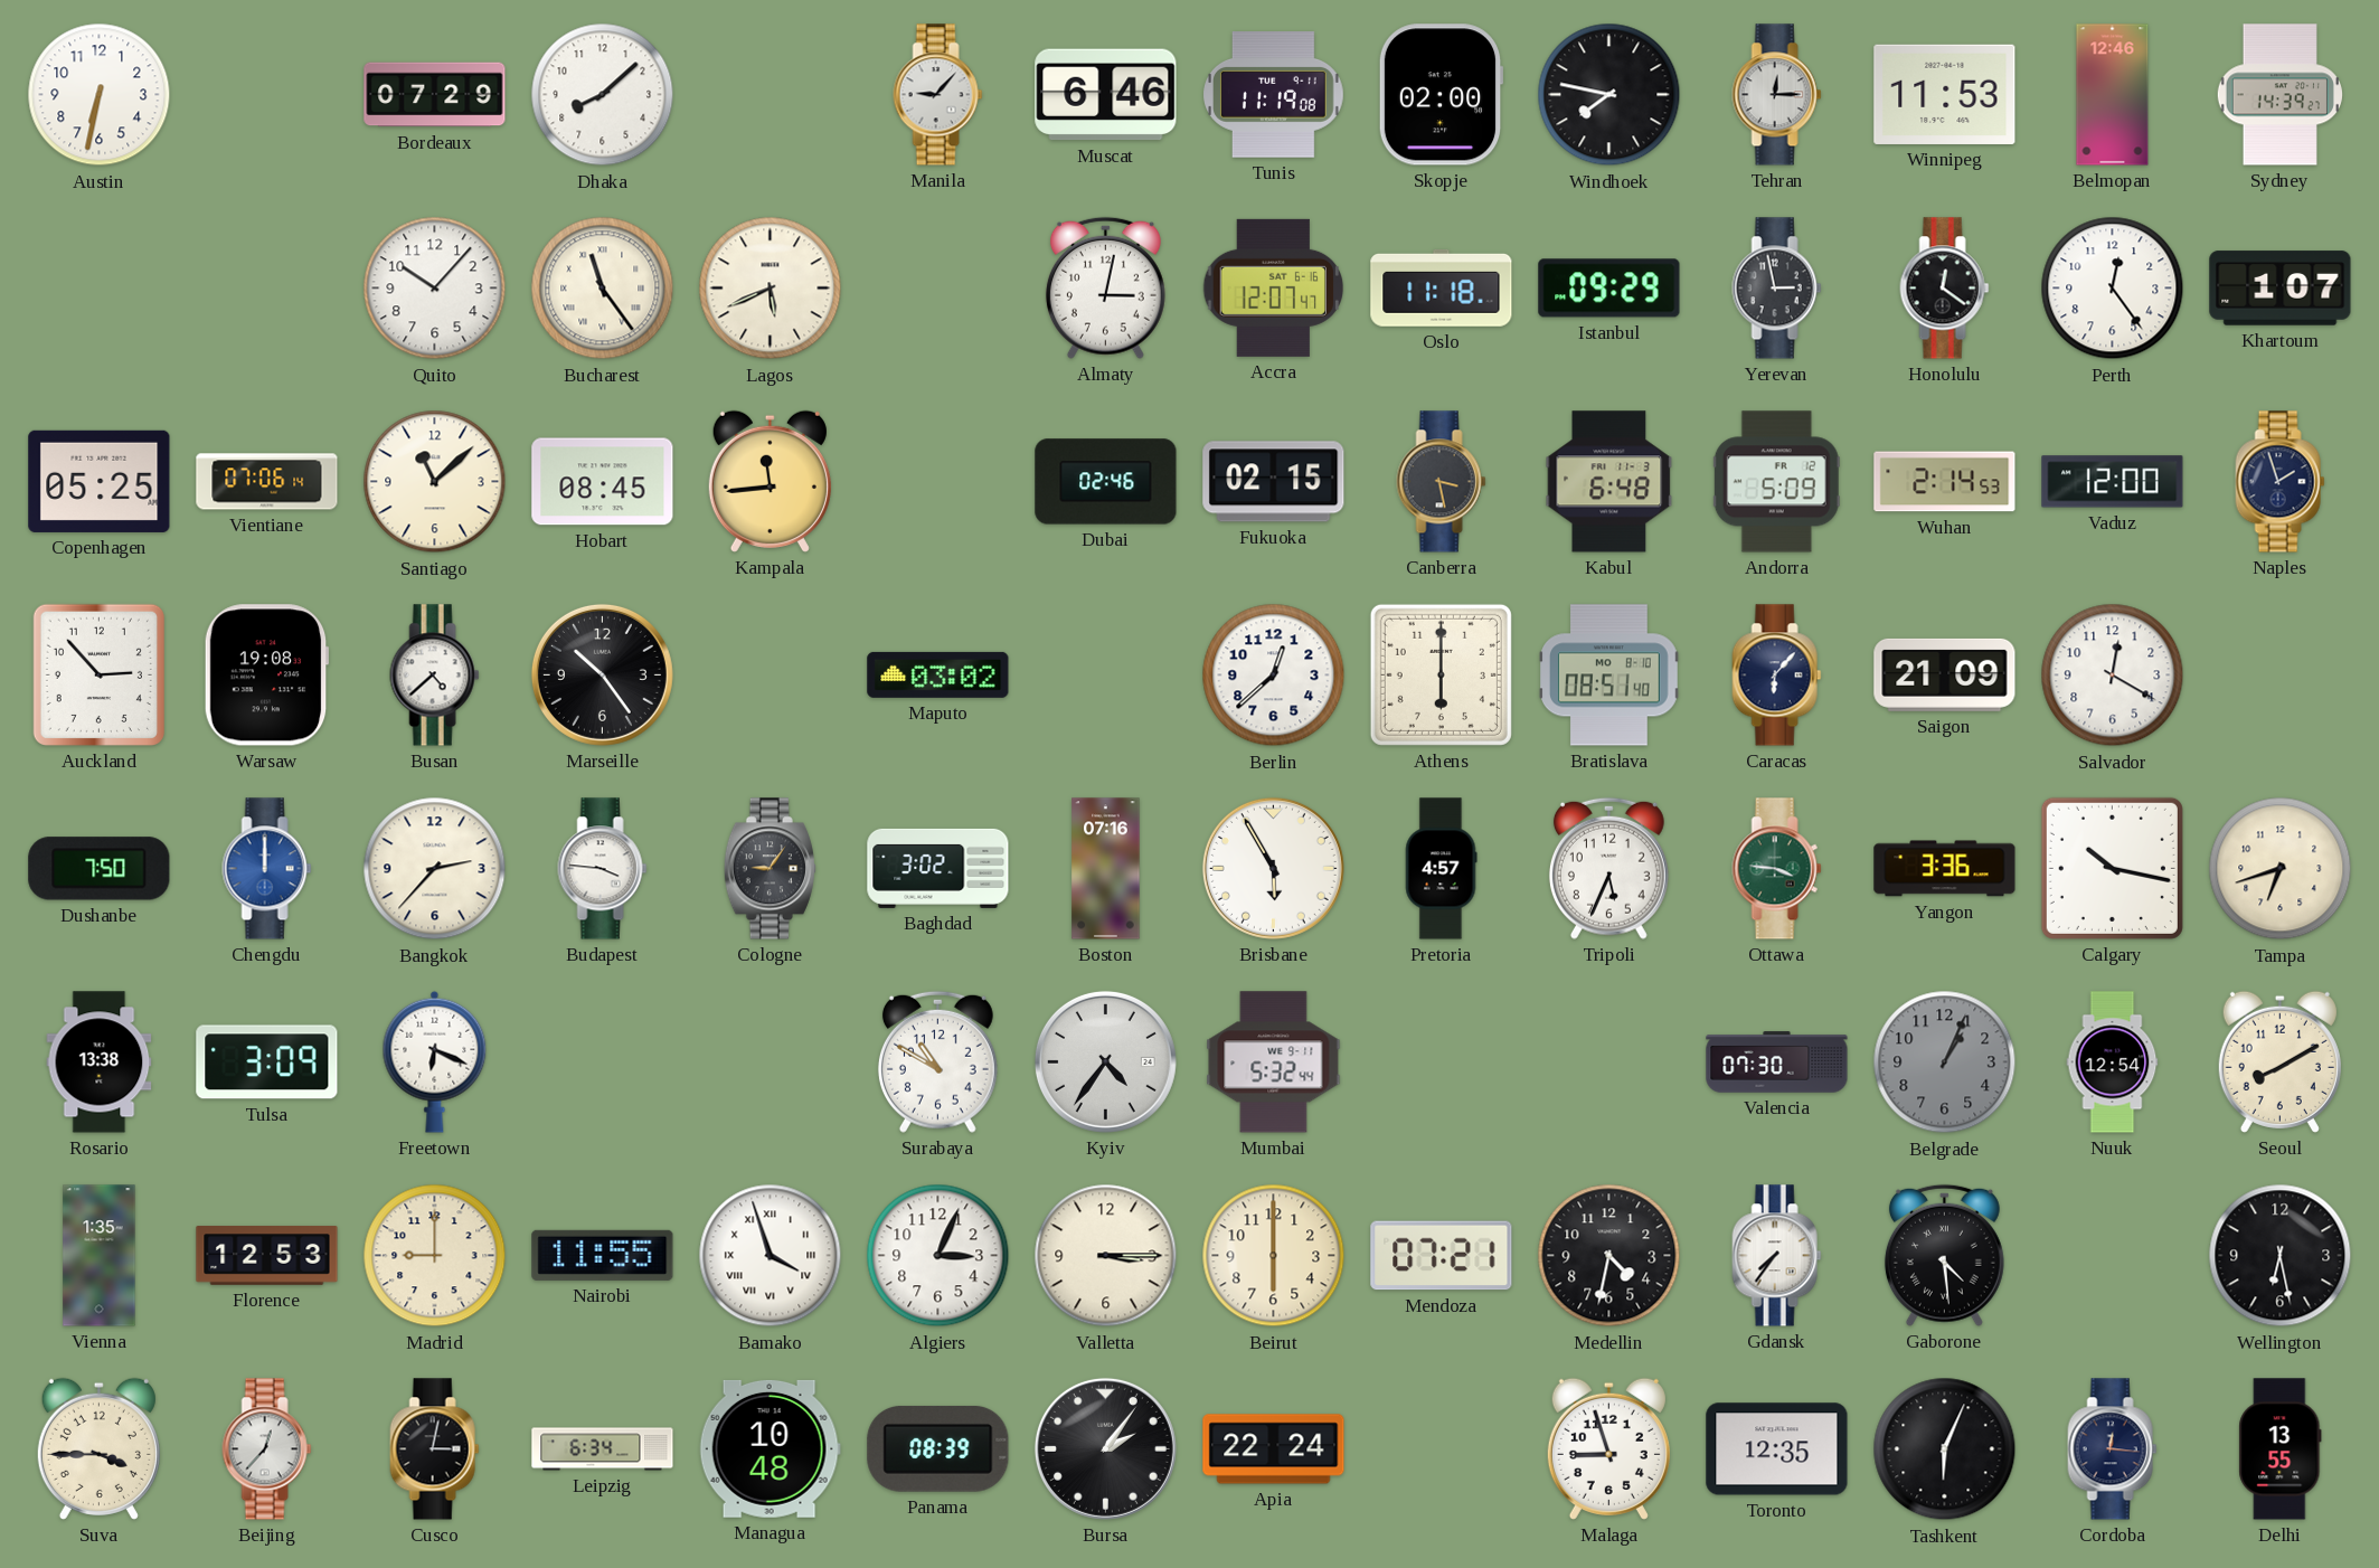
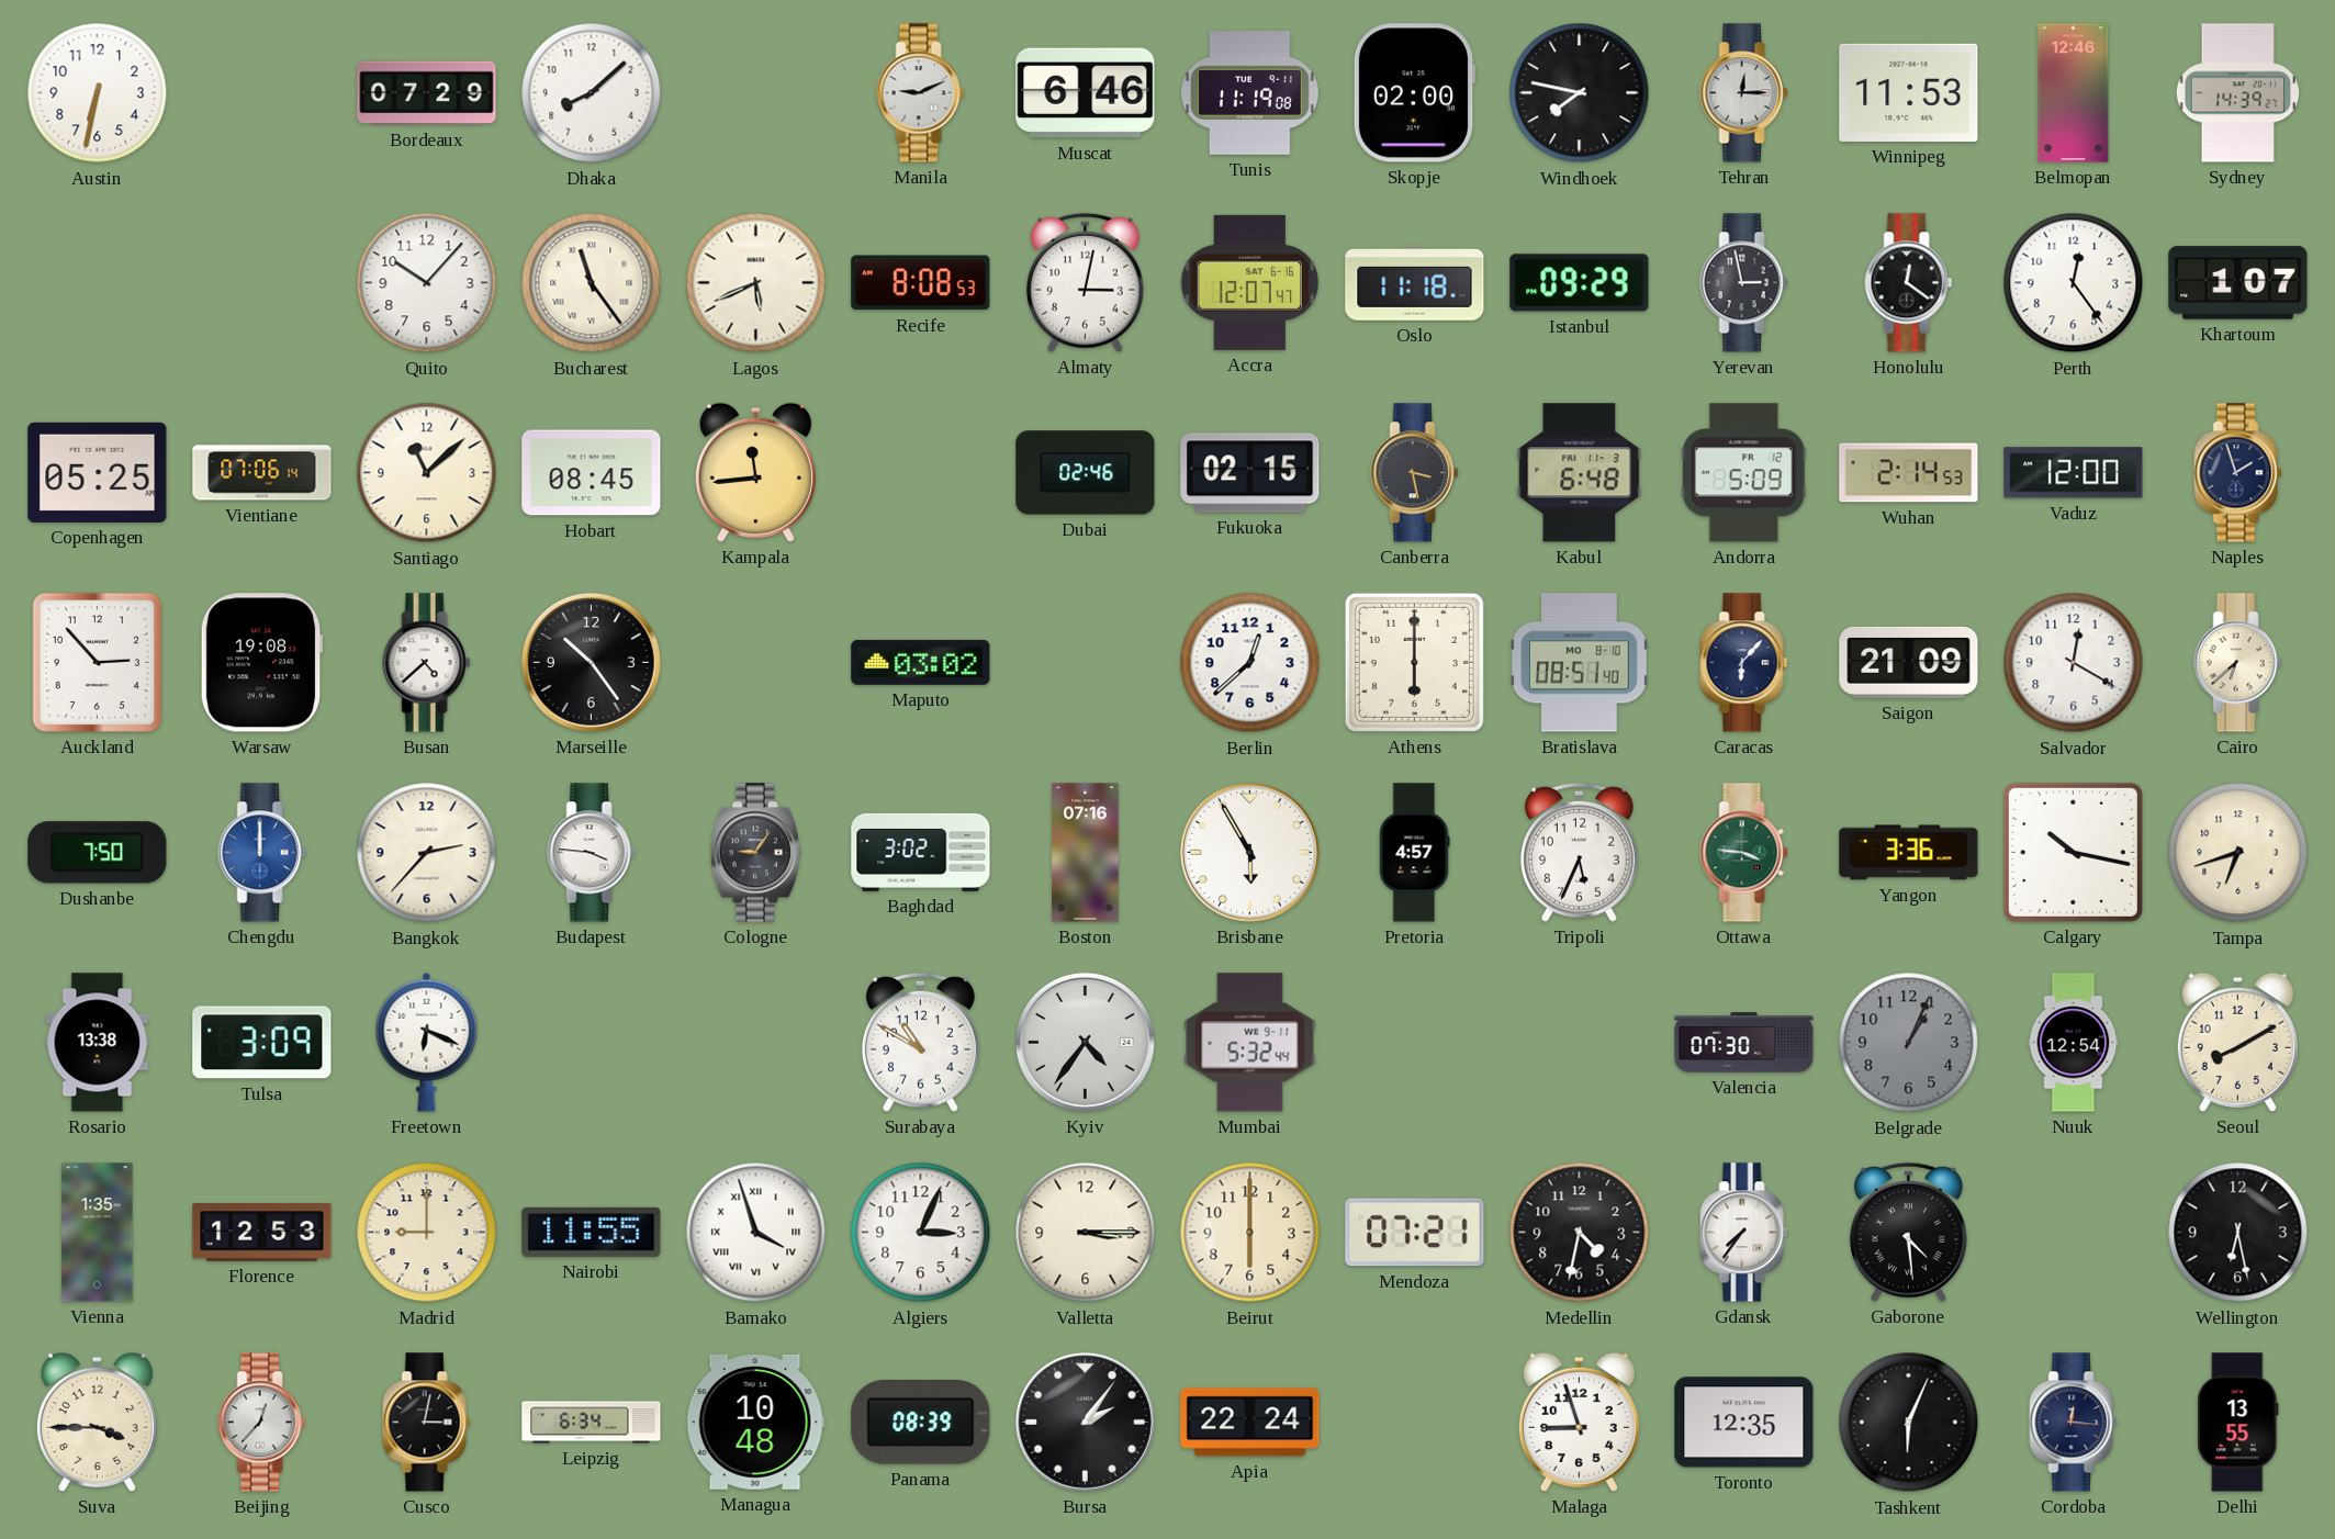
Manila: 9:07 -> 9:11
Recife: none -> 8:08
Cairo: none -> 6:38
